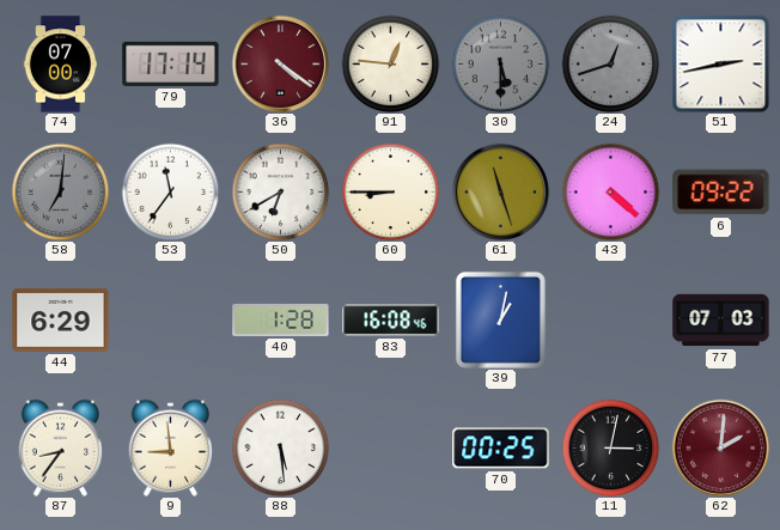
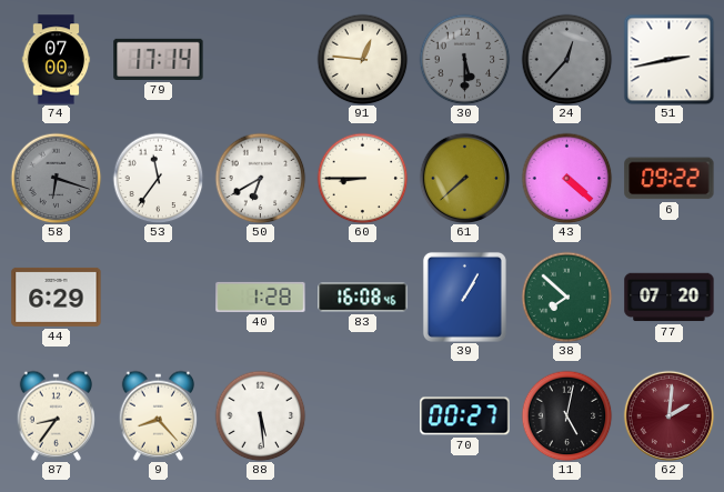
36: 4:21 -> none
24: 12:42 -> 12:37
58: 7:01 -> 6:18
61: 11:27 -> 7:38
39: 1:02 -> 1:05
38: none -> 7:52
77: 07:03 -> 07:20
9: 8:59 -> 8:23
70: 00:25 -> 00:27
11: 3:02 -> 5:02
